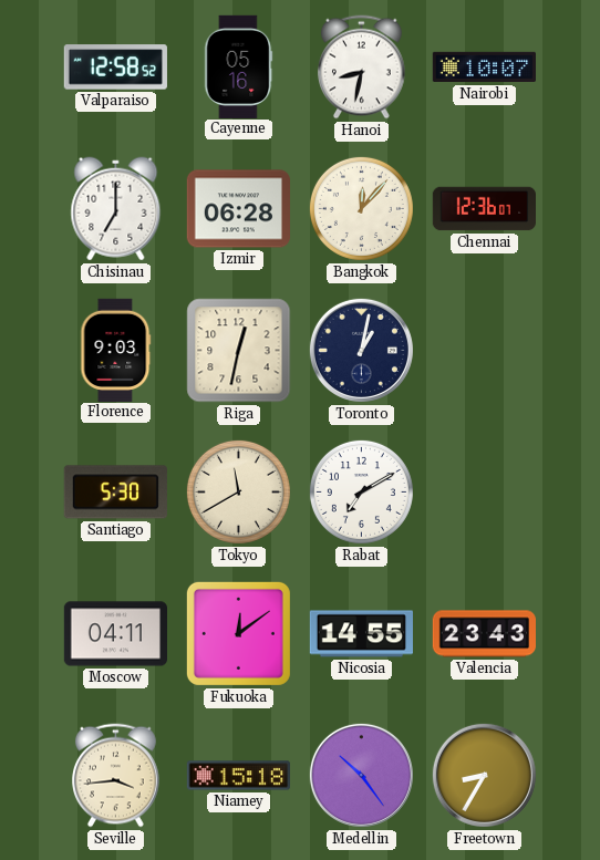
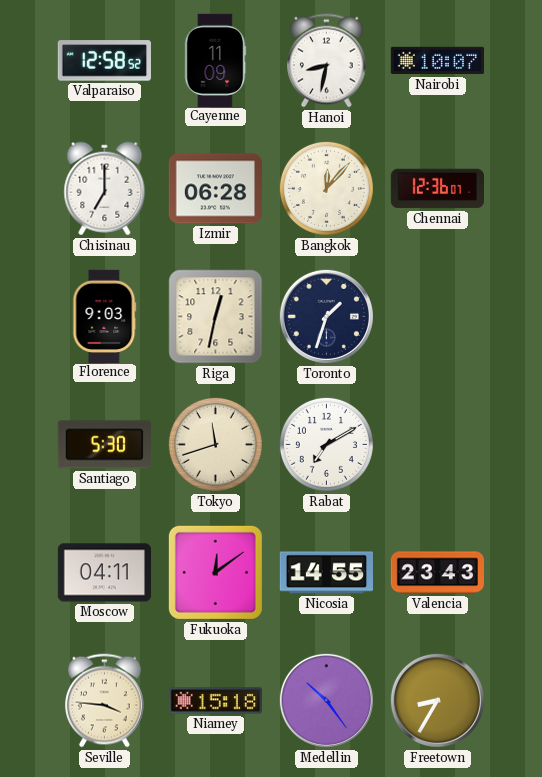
Cayenne: 05:16 -> 11:09
Toronto: 1:02 -> 1:33
Tokyo: 11:40 -> 11:42
Seville: 3:44 -> 3:46
